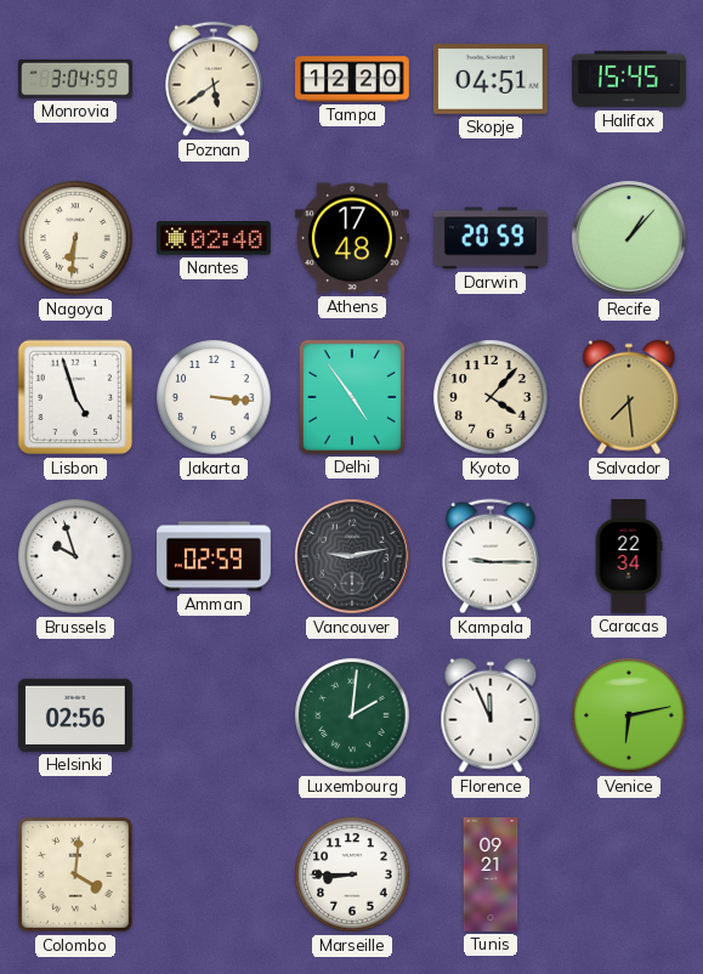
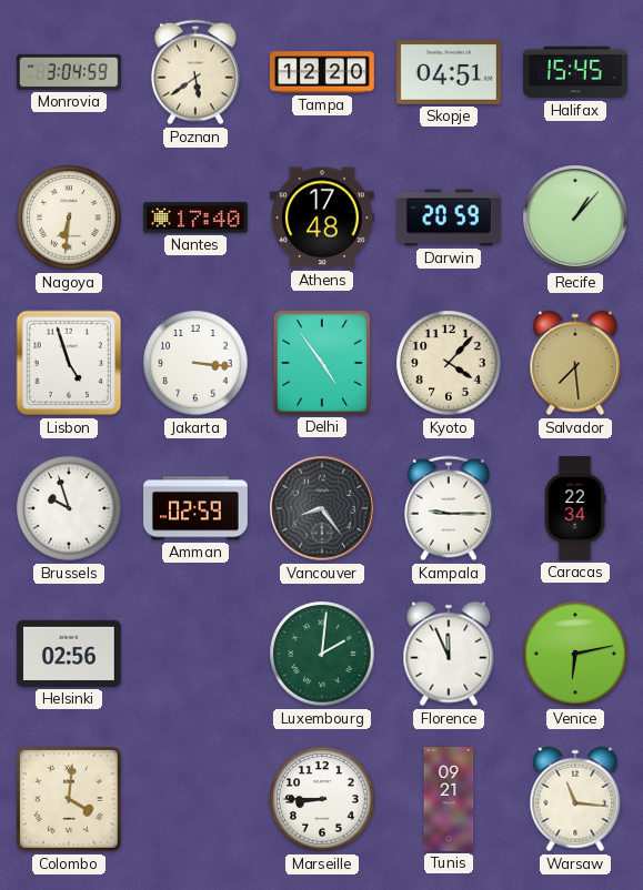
Nantes: 02:40 -> 17:40
Vancouver: 9:13 -> 8:24
Warsaw: none -> 11:16
